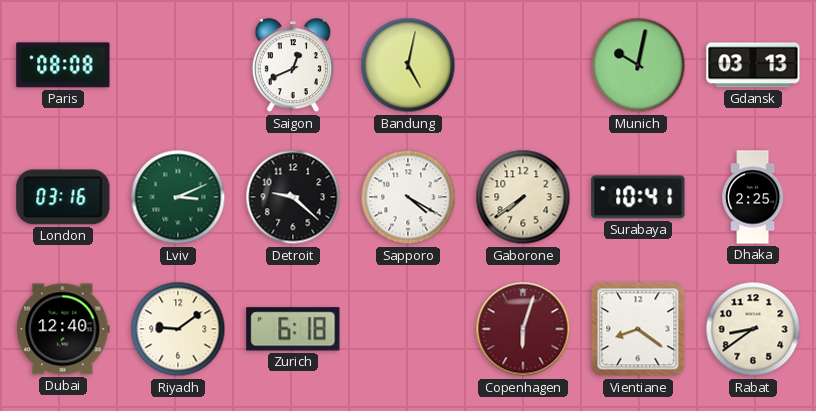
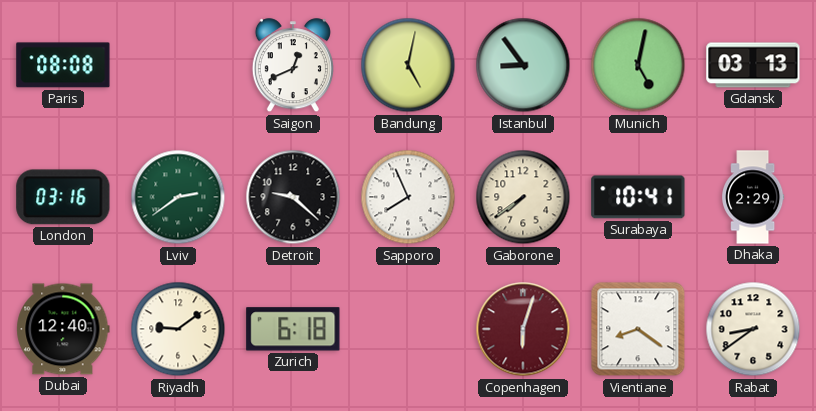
Istanbul: none -> 8:54
Munich: 10:02 -> 5:02
Lviv: 3:11 -> 2:39
Sapporo: 4:20 -> 7:56
Dhaka: 2:25 -> 2:29
